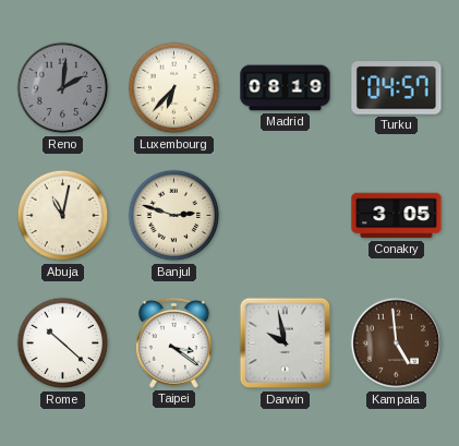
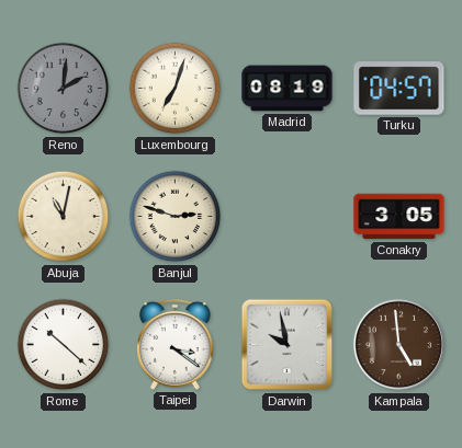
Luxembourg: 6:37 -> 7:03
